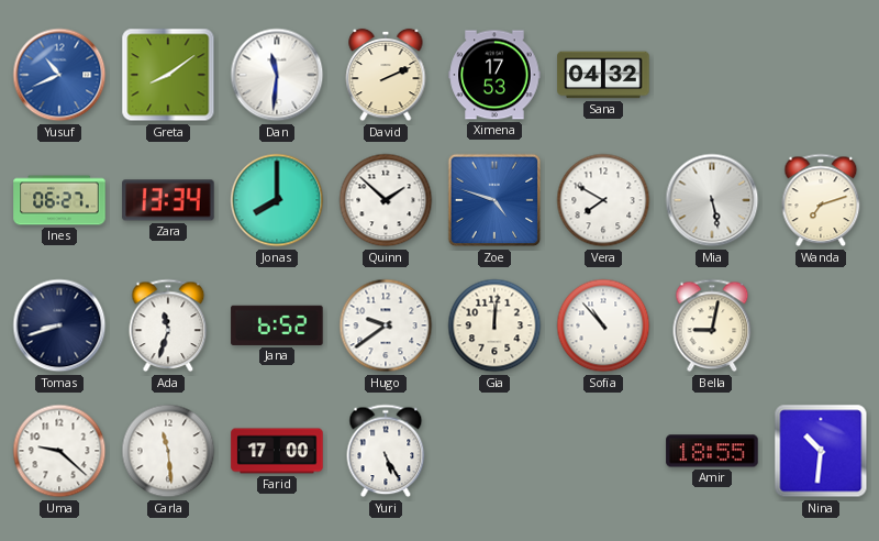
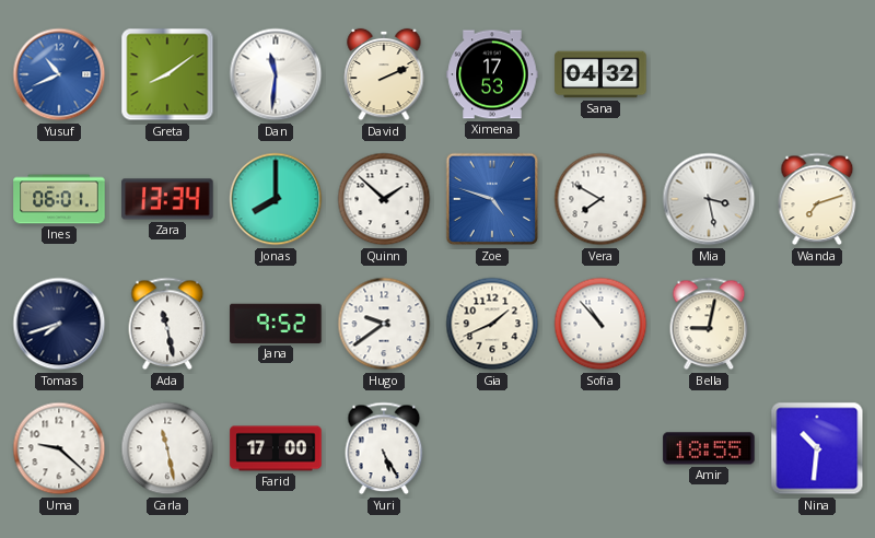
Ines: 06:27 -> 06:01
Mia: 5:28 -> 3:28
Tomas: 8:42 -> 7:42
Ada: 11:33 -> 11:28
Jana: 6:52 -> 9:52
Gia: 12:01 -> 1:41
Carla: 11:29 -> 11:28
